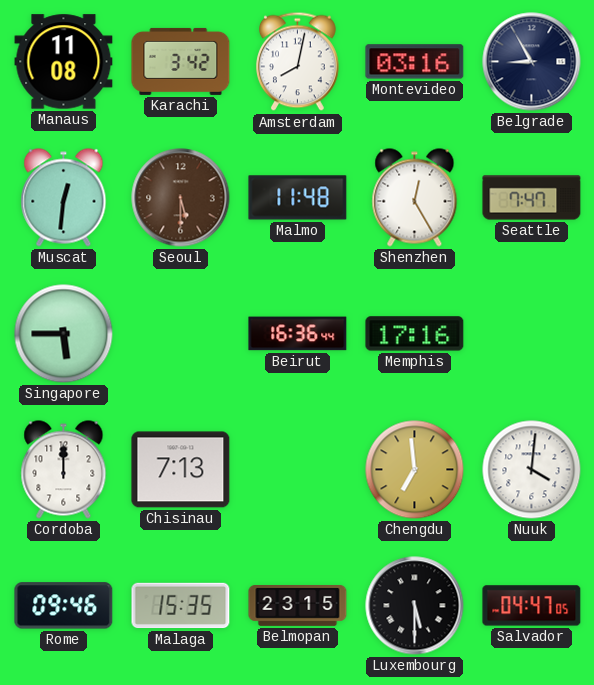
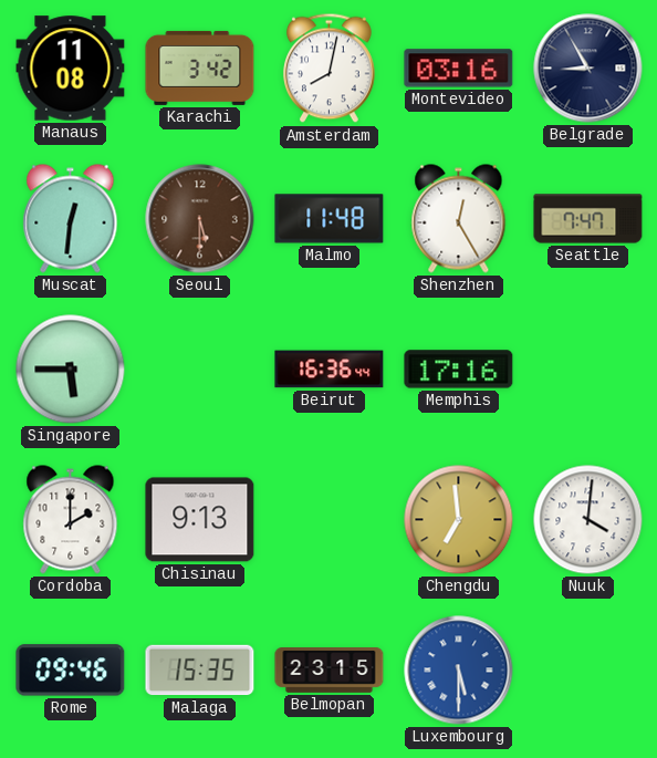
Cordoba: 12:00 -> 2:00
Chisinau: 7:13 -> 9:13
Luxembourg dial: black -> blue
Salvador: 04:47 -> none
